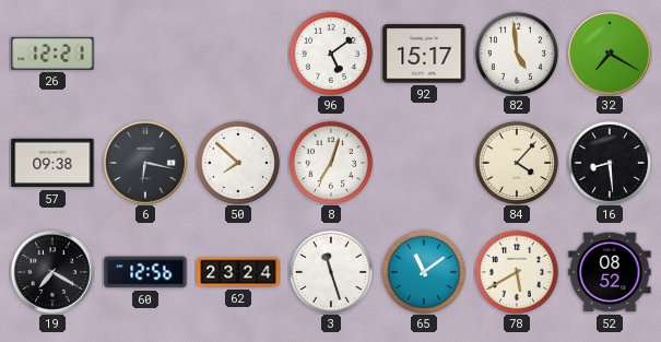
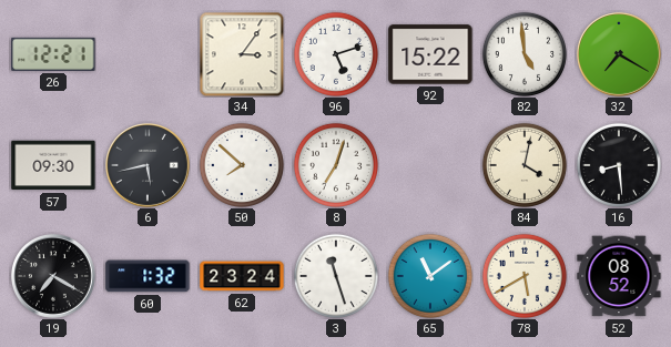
34: none -> 3:06
96: 5:09 -> 5:12
92: 15:17 -> 15:22
57: 09:38 -> 09:30
6: 6:17 -> 5:43
84: 4:07 -> 4:02
60: 12:56 -> 1:32
